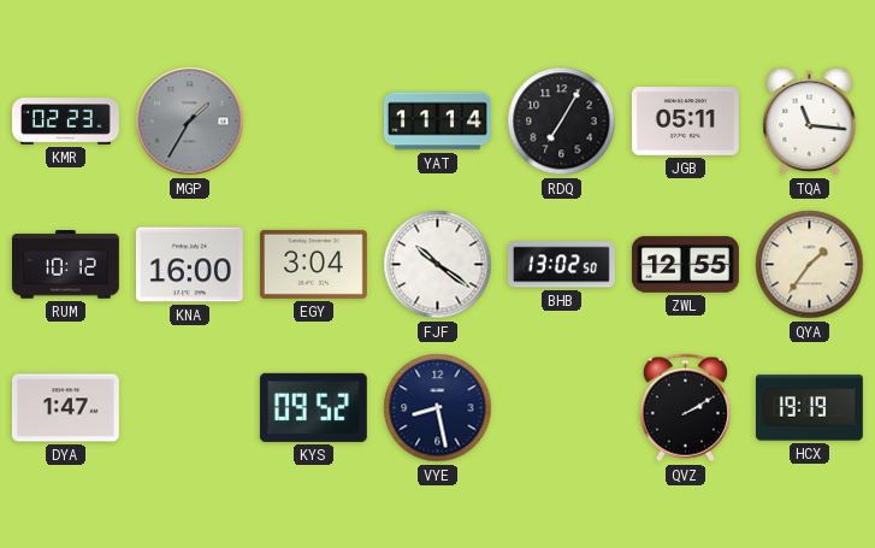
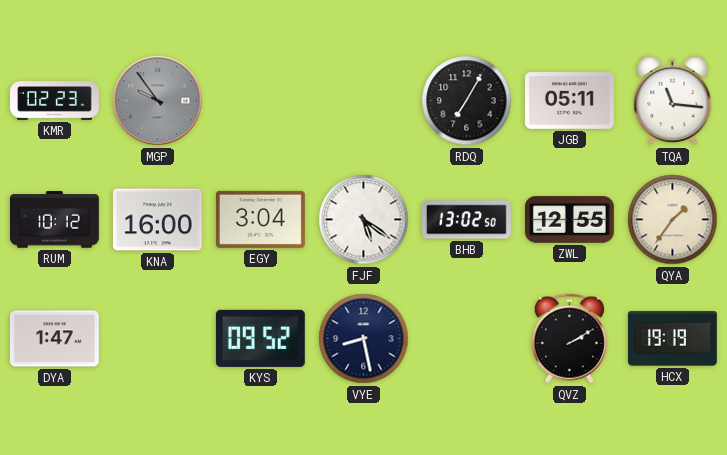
MGP: 1:35 -> 9:54
YAT: 11:14 -> none
FJF: 10:21 -> 5:21
